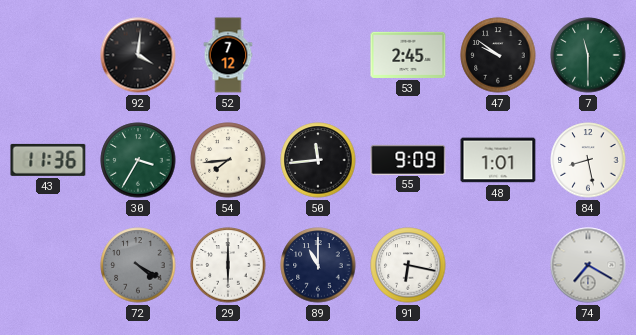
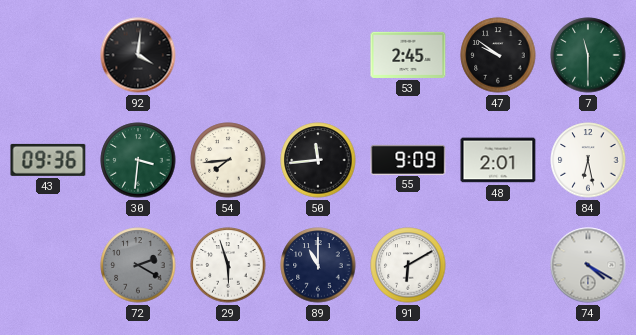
52: 7:12 -> none
43: 11:36 -> 09:36
30: 3:35 -> 3:31
48: 1:01 -> 2:01
84: 8:28 -> 6:28
72: 4:20 -> 2:20
29: 6:00 -> 5:57
91: 6:17 -> 6:10
74: 7:20 -> 4:20
